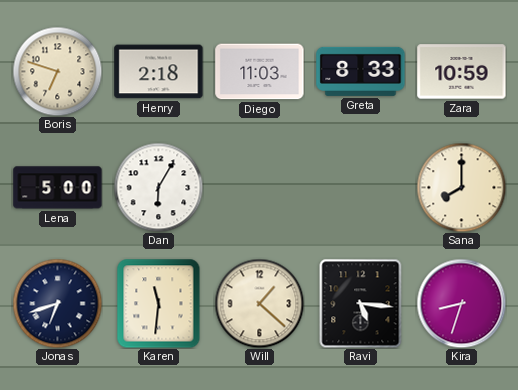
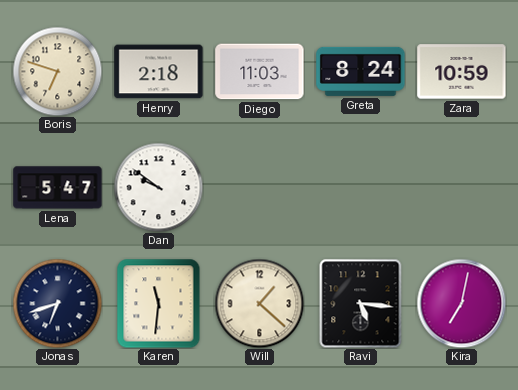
Greta: 8:33 -> 8:24
Lena: 5:00 -> 5:47
Dan: 6:05 -> 9:51
Sana: 8:00 -> none
Kira: 8:33 -> 7:02
